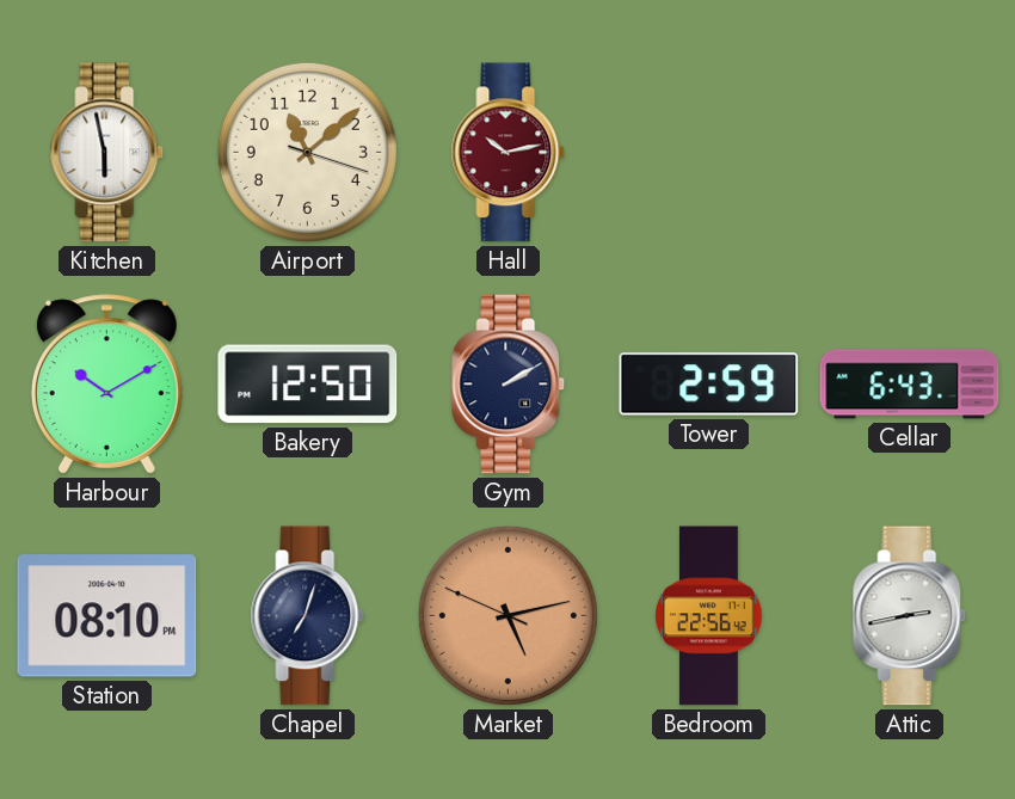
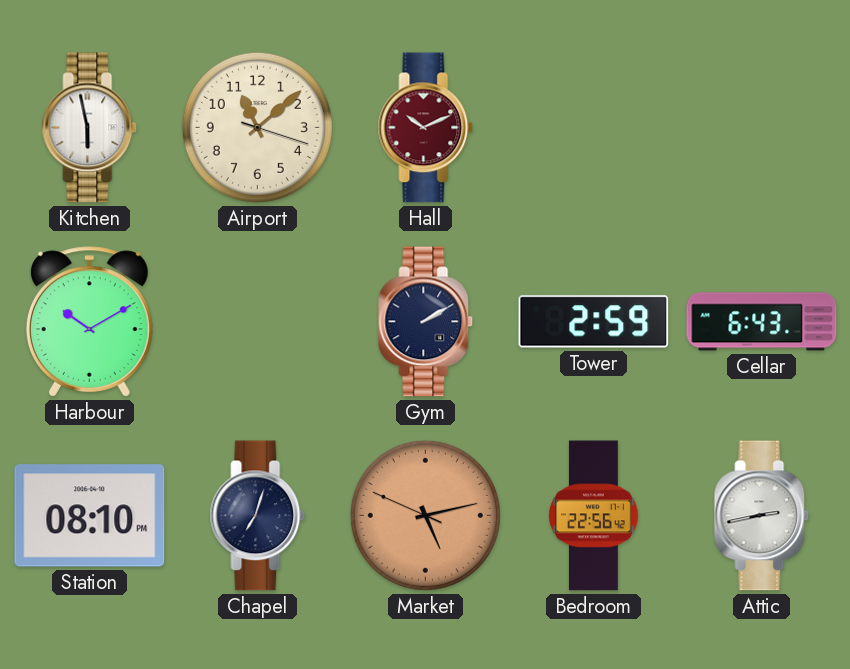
Hall: 10:13 -> 10:11
Bakery: 12:50 -> none
